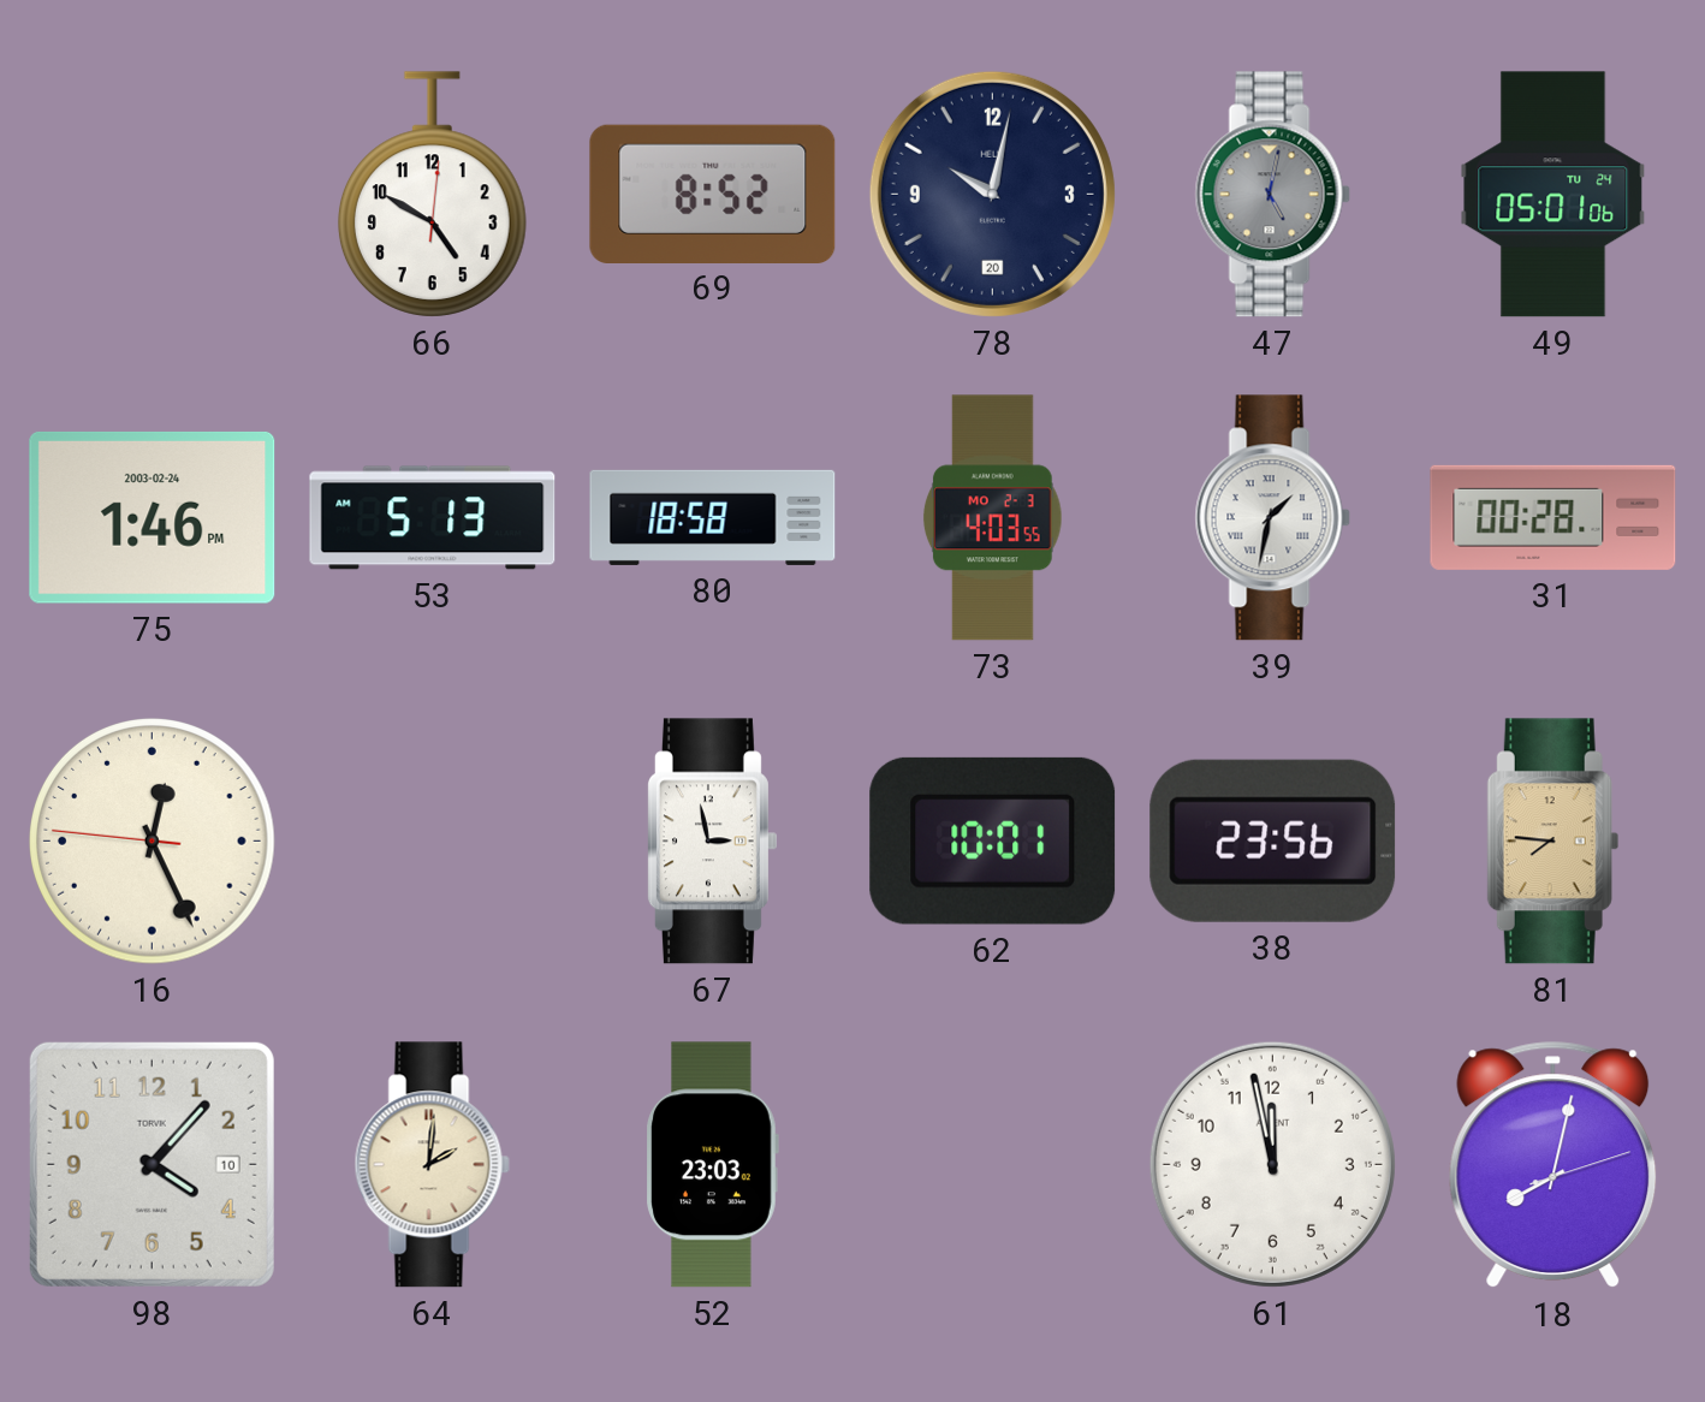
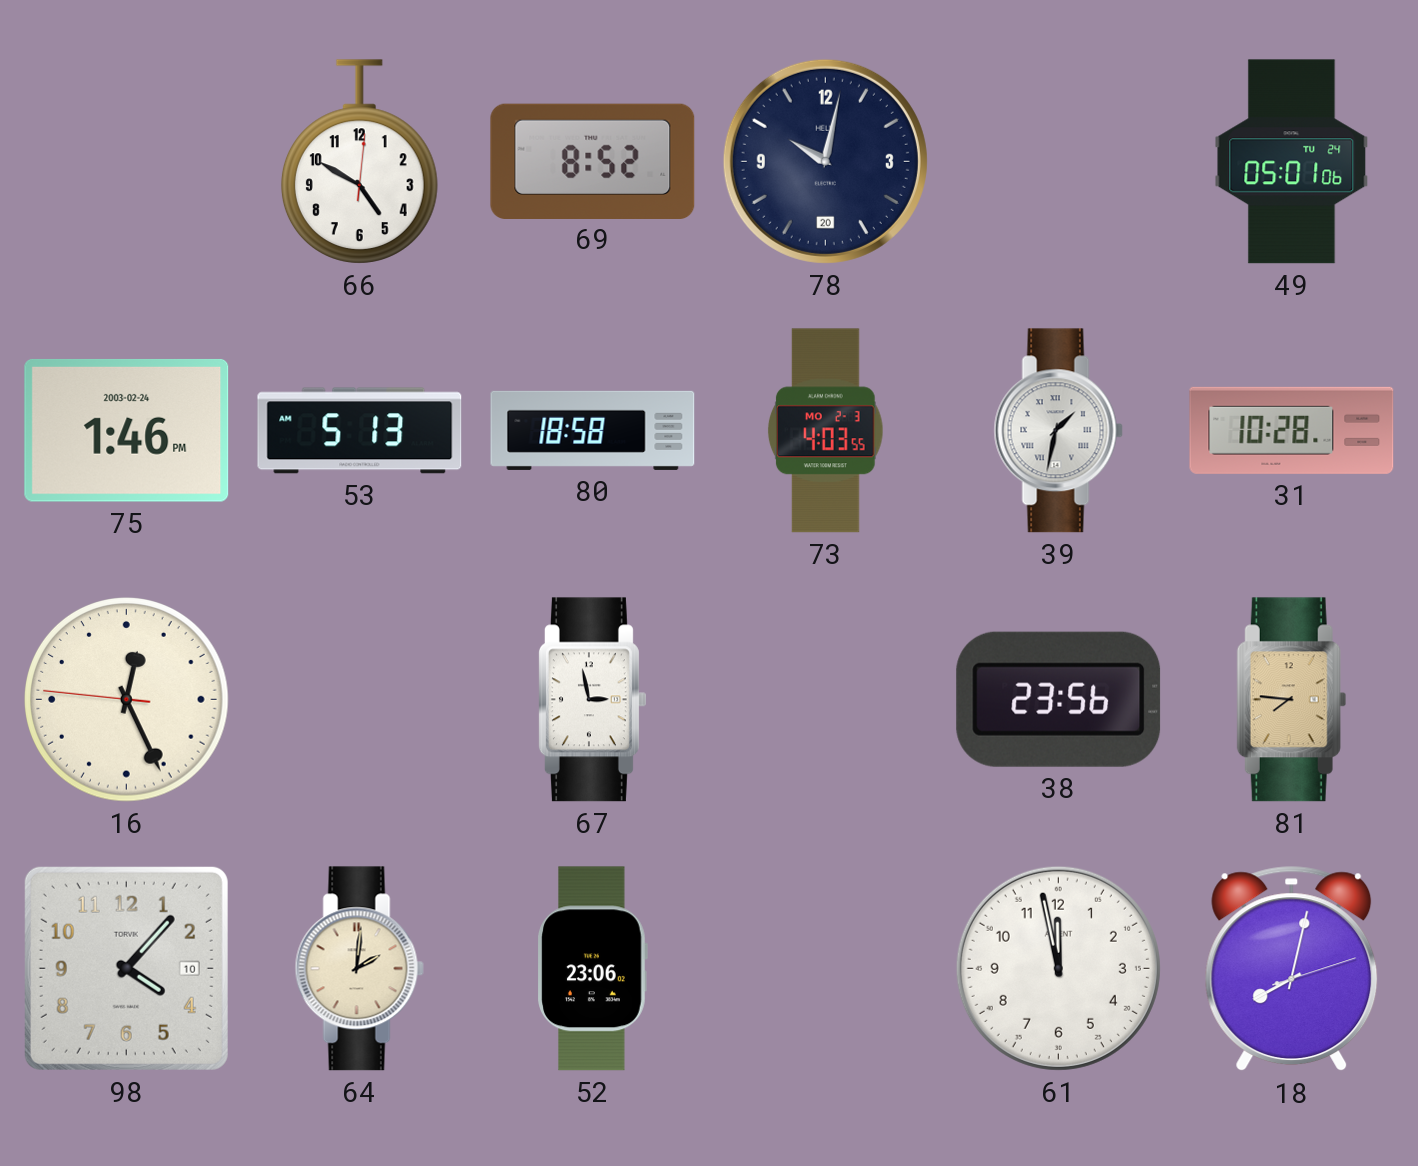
47: 5:02 -> none
31: 00:28 -> 10:28
62: 10:01 -> none
52: 23:03 -> 23:06
